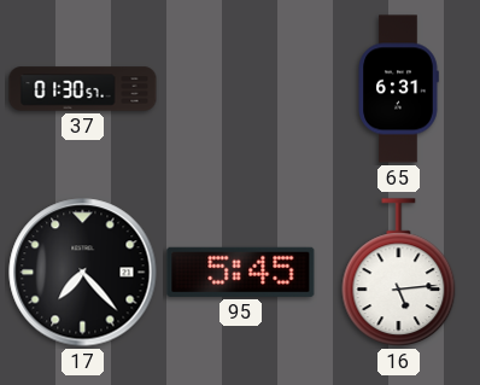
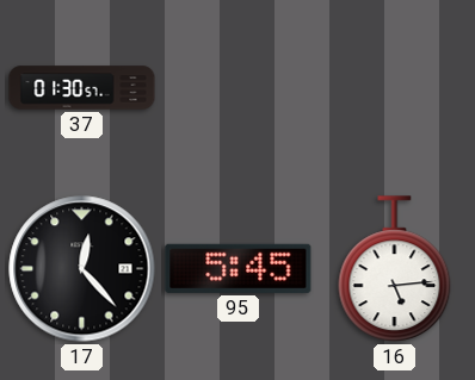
65: 6:31 -> none
17: 7:23 -> 12:23
